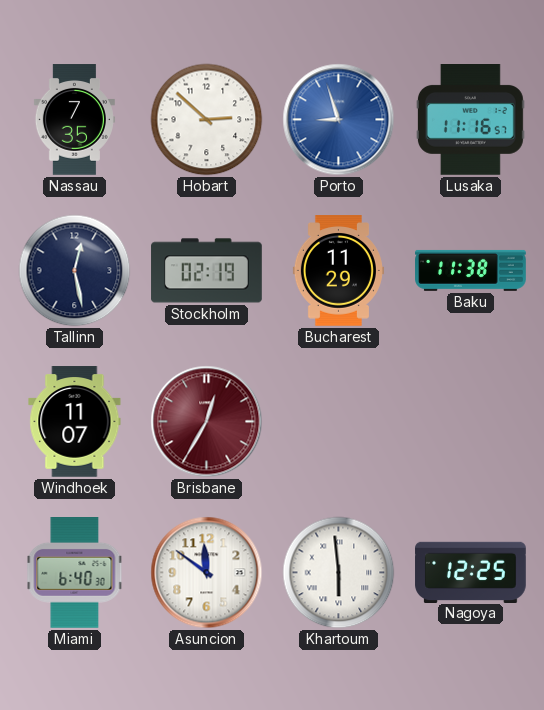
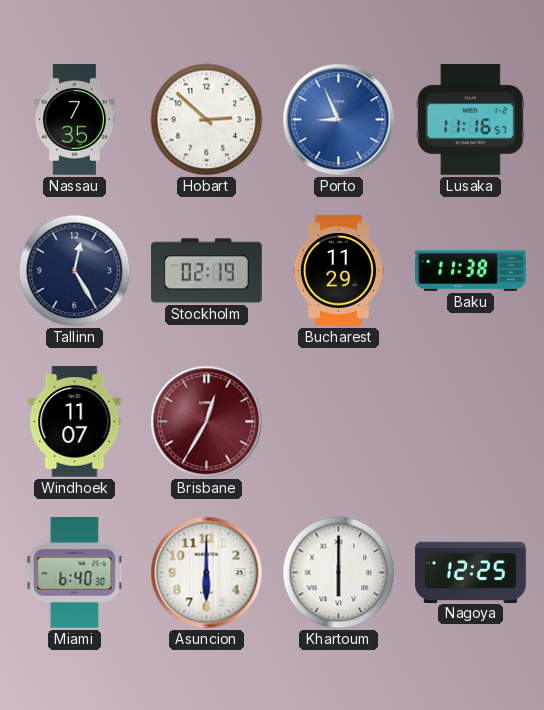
Porto: 8:57 -> 8:56
Tallinn: 12:28 -> 12:25
Asuncion: 11:51 -> 6:00
Khartoum: 5:59 -> 6:00
